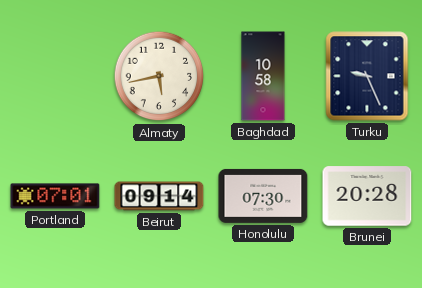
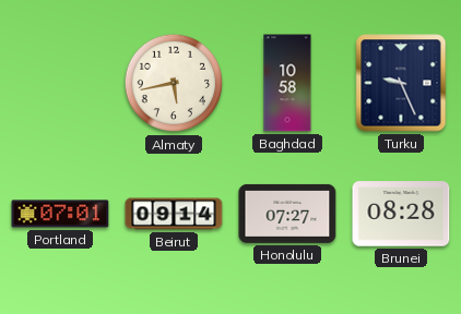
Honolulu: 07:30 -> 07:27
Brunei: 20:28 -> 08:28
